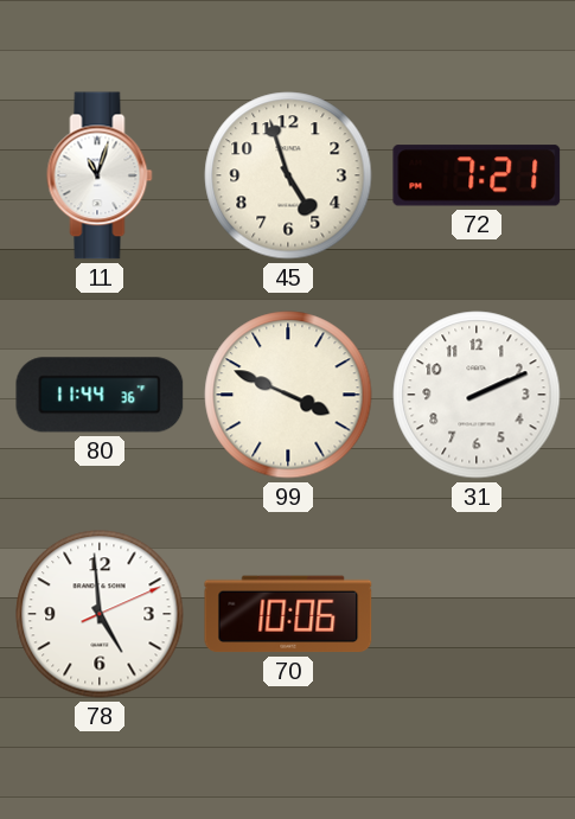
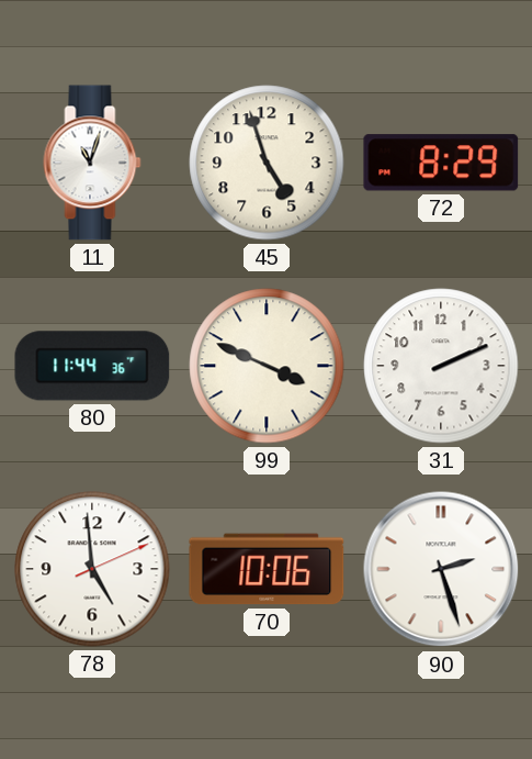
72: 7:21 -> 8:29
90: none -> 2:27
